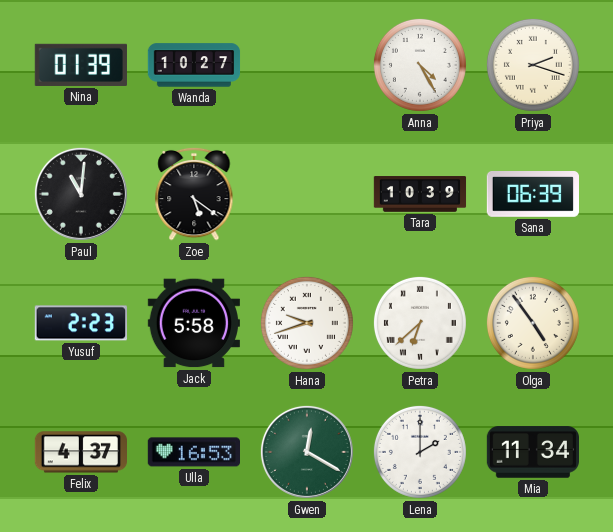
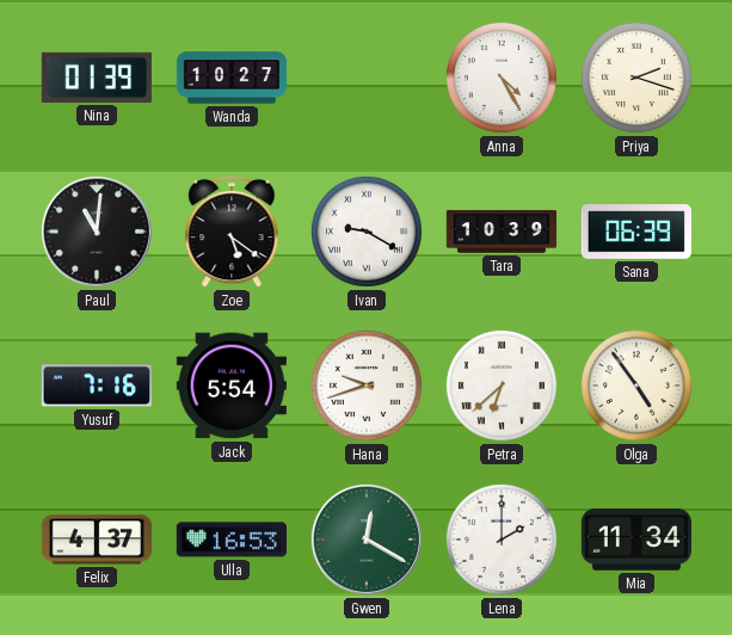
Ivan: none -> 9:20
Yusuf: 2:23 -> 7:16
Jack: 5:58 -> 5:54
